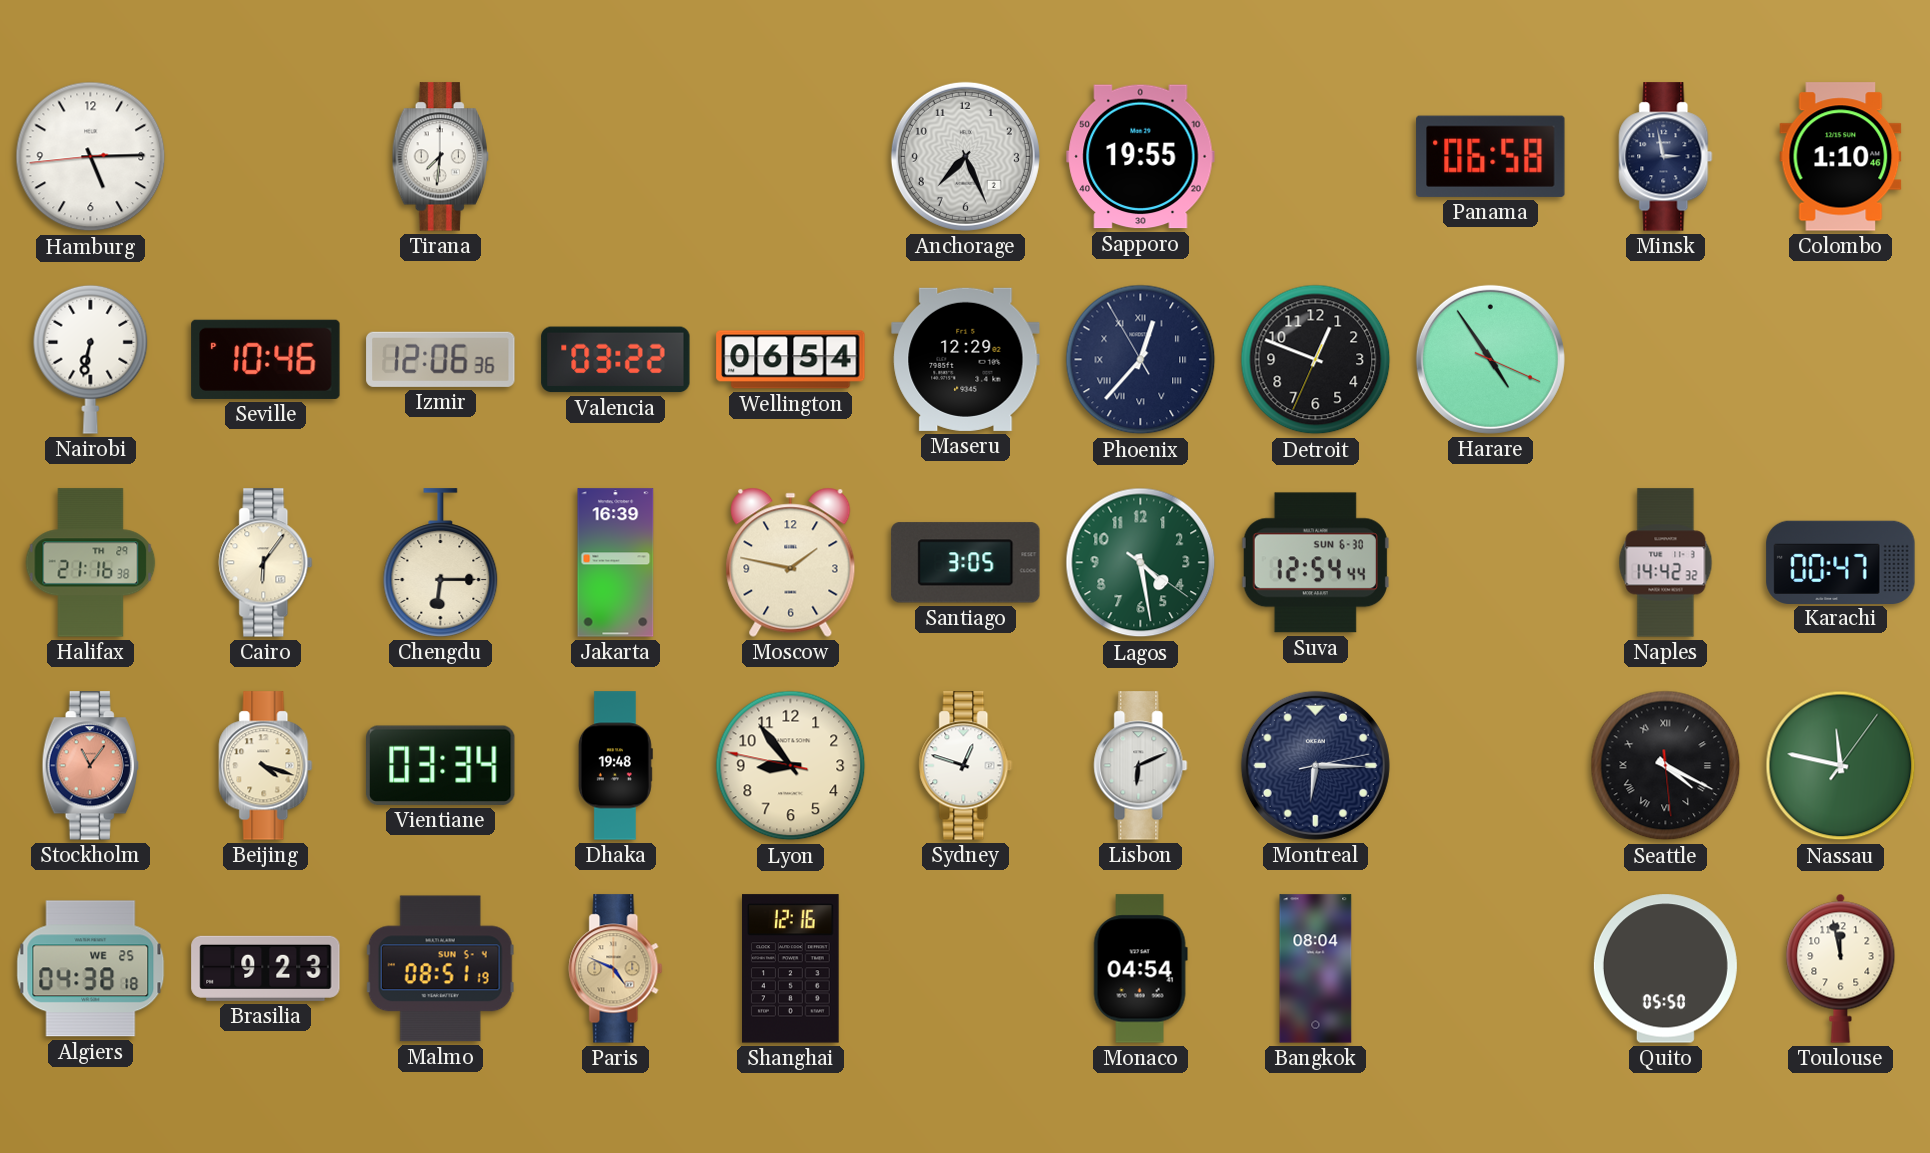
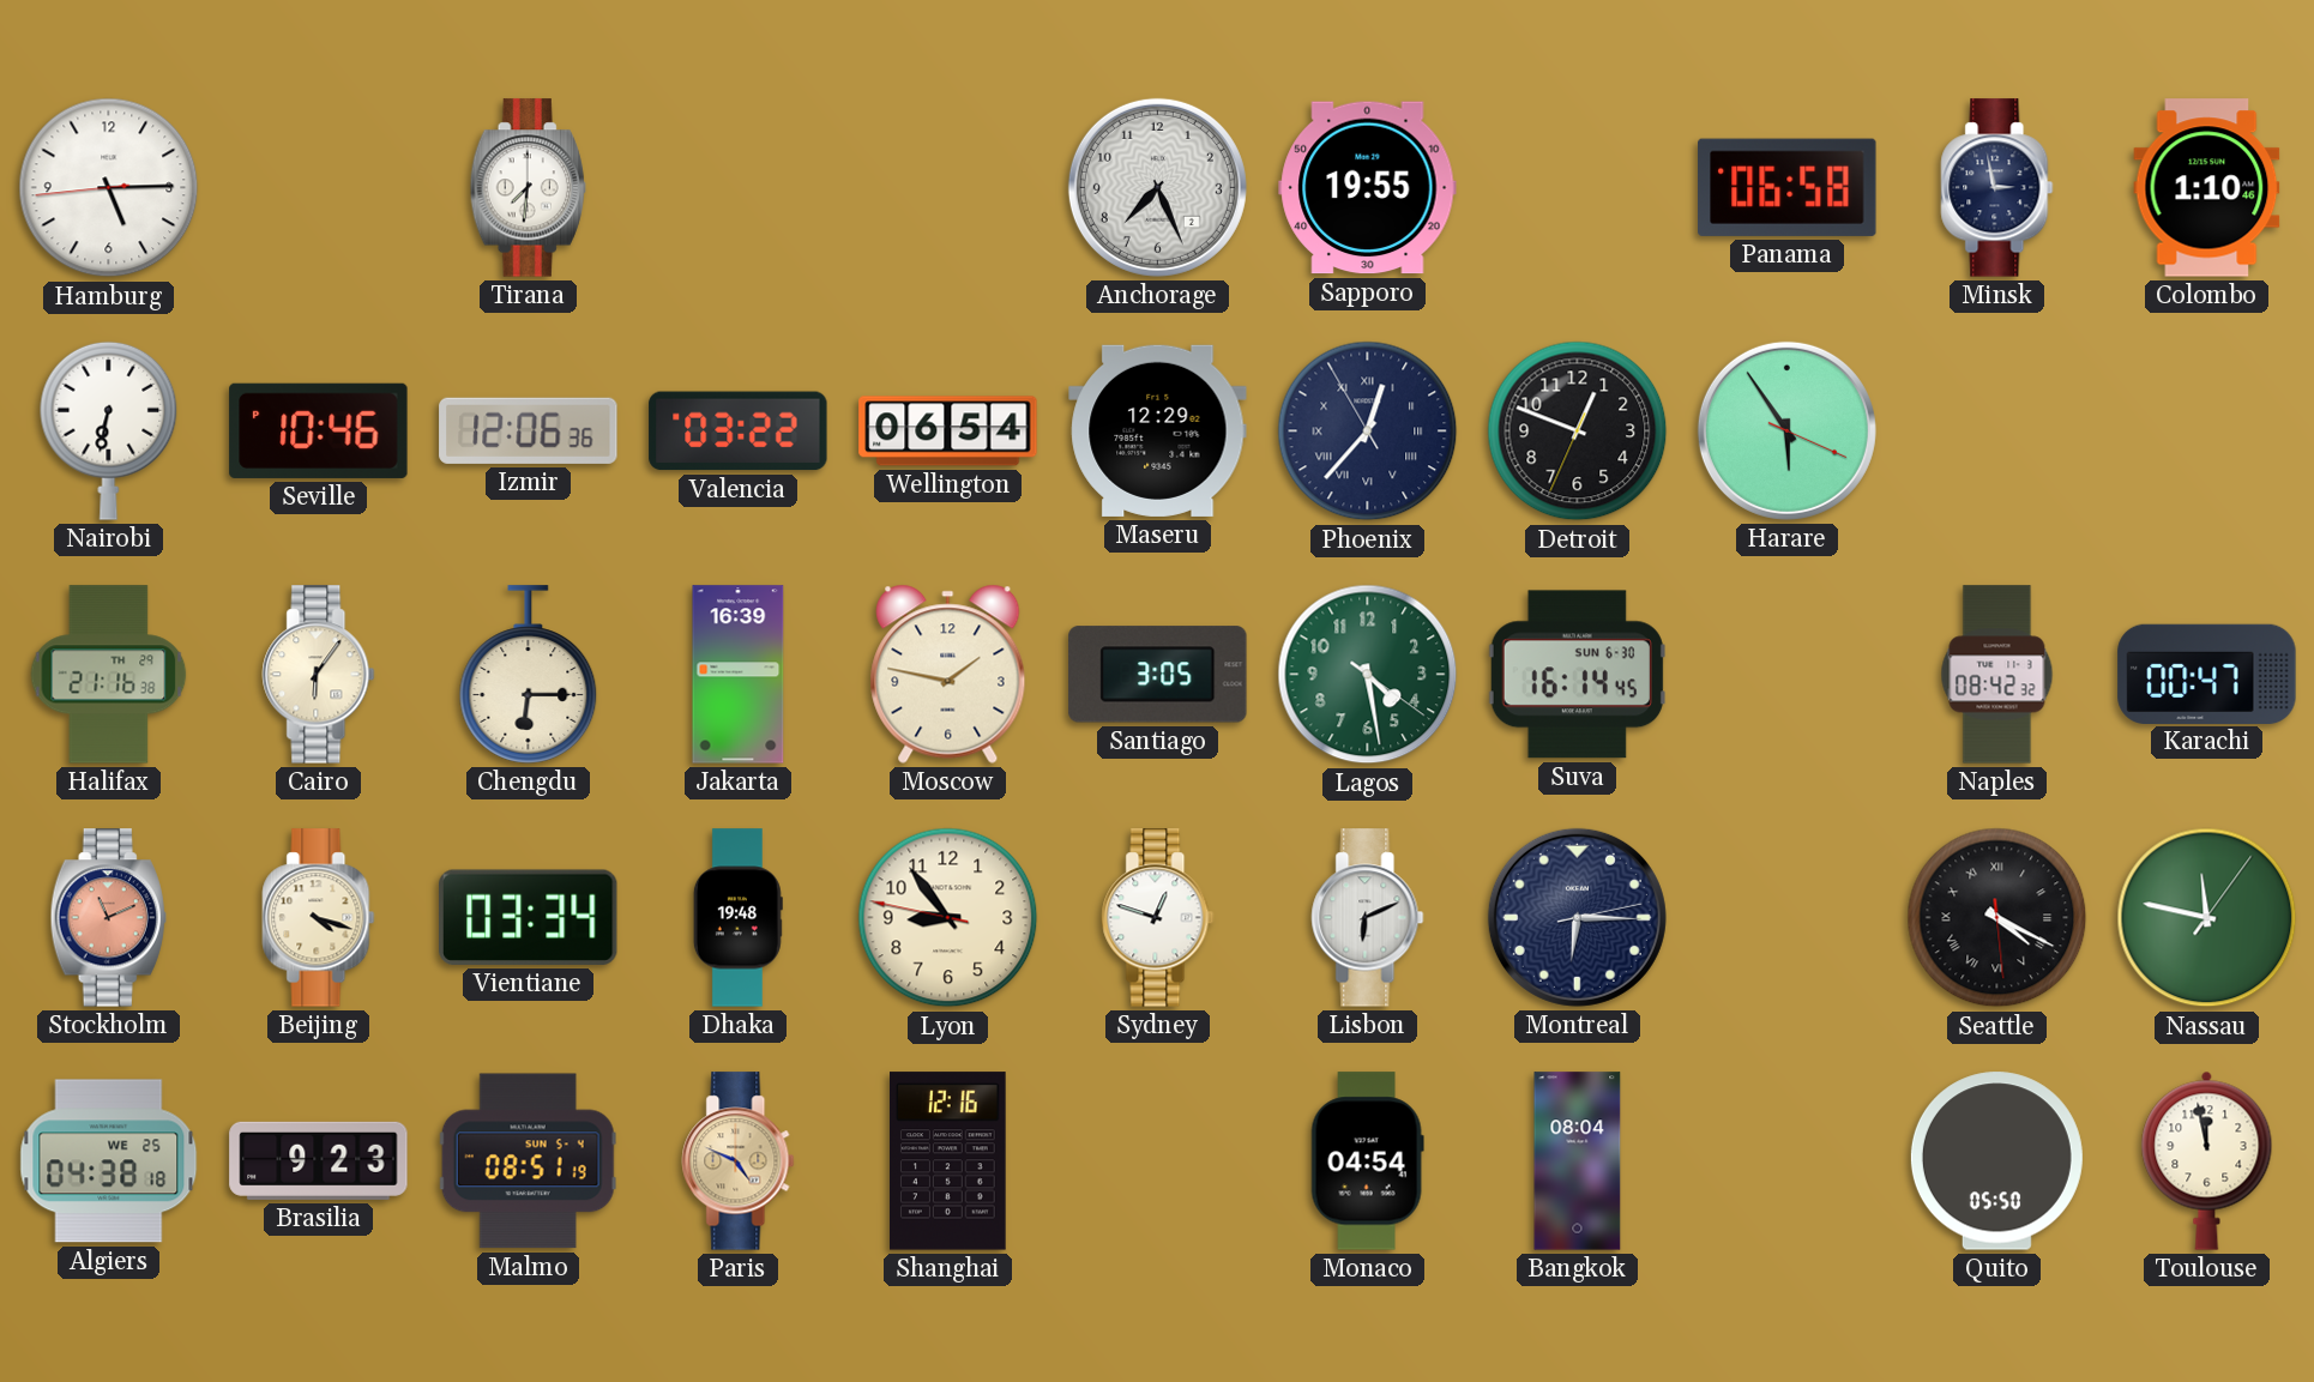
Harare: 4:54 -> 5:54
Suva: 12:54 -> 16:14
Naples: 14:42 -> 08:42
Stockholm: 11:06 -> 11:11
